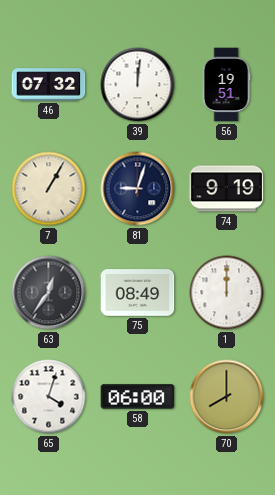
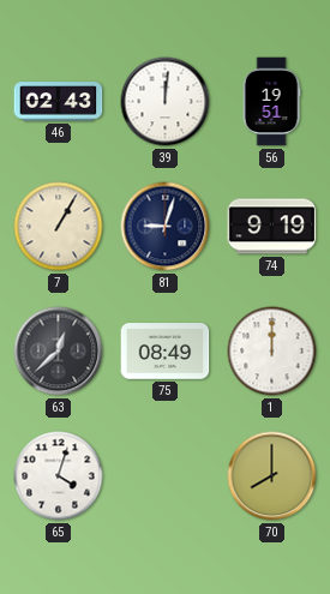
46: 07:32 -> 02:43
63: 12:36 -> 12:38
58: 06:00 -> none
